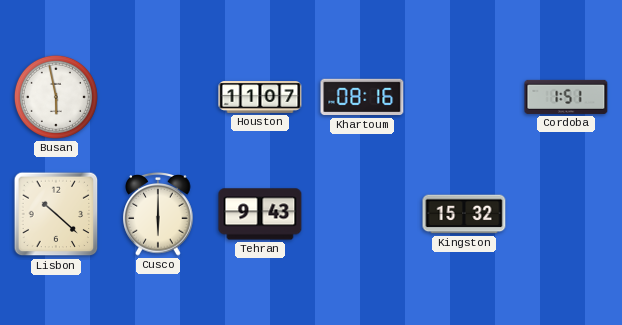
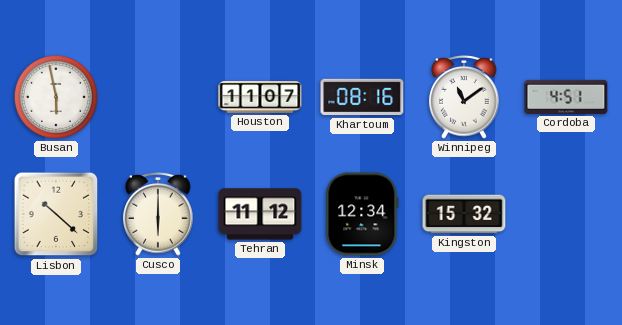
Winnipeg: none -> 11:09
Cordoba: 1:51 -> 4:51
Tehran: 9:43 -> 11:12
Minsk: none -> 12:34
